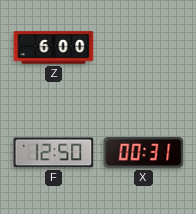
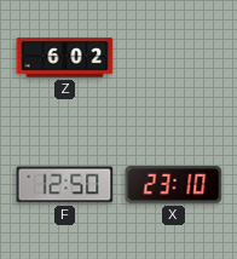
Z: 6:00 -> 6:02
X: 00:31 -> 23:10
